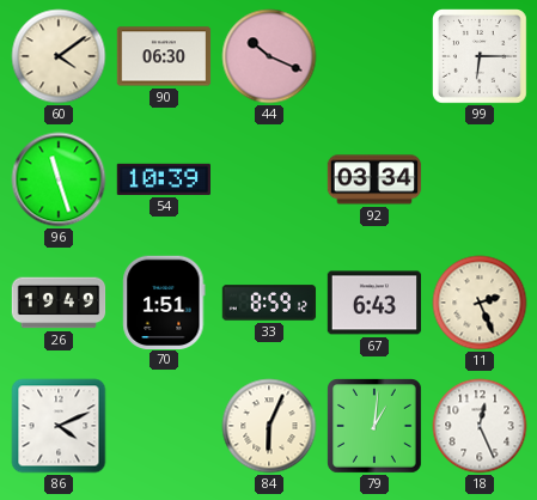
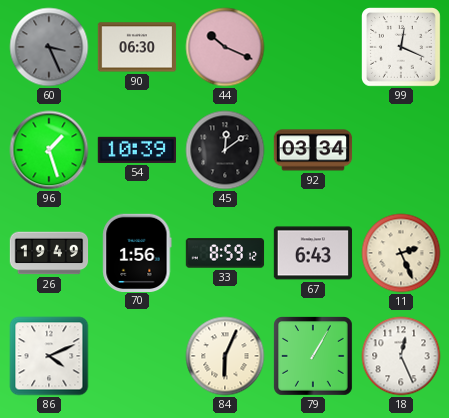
60: 4:09 -> 3:26
60 dial: cream -> grey
99: 6:15 -> 12:19
96: 11:27 -> 1:27
45: none -> 12:09
70: 1:51 -> 1:56
79: 1:01 -> 1:05
